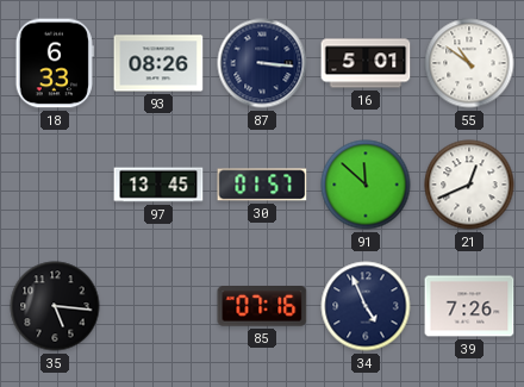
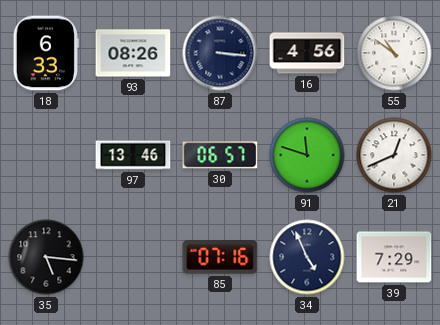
16: 5:01 -> 4:56
97: 13:45 -> 13:46
30: 01:57 -> 06:57
91: 11:52 -> 11:48
39: 7:26 -> 7:29
